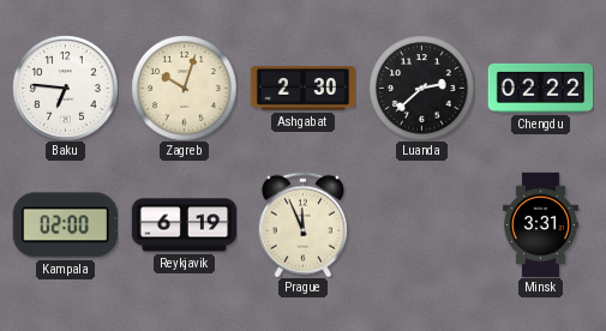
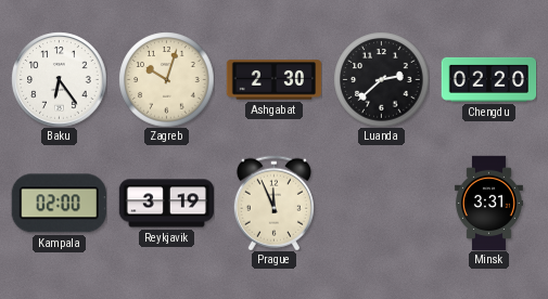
Baku: 6:46 -> 6:24
Chengdu: 02:22 -> 02:20
Reykjavik: 6:19 -> 3:19
